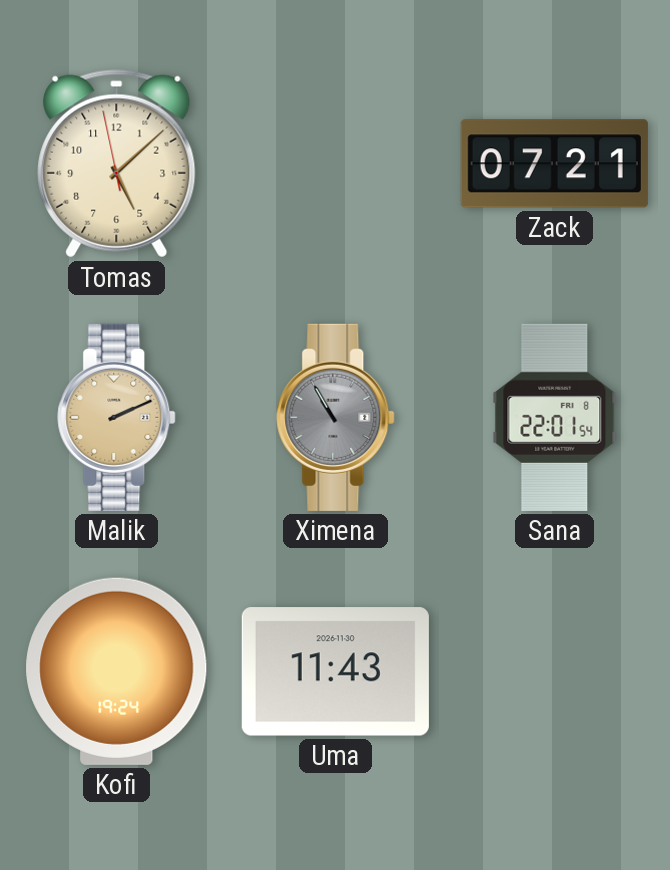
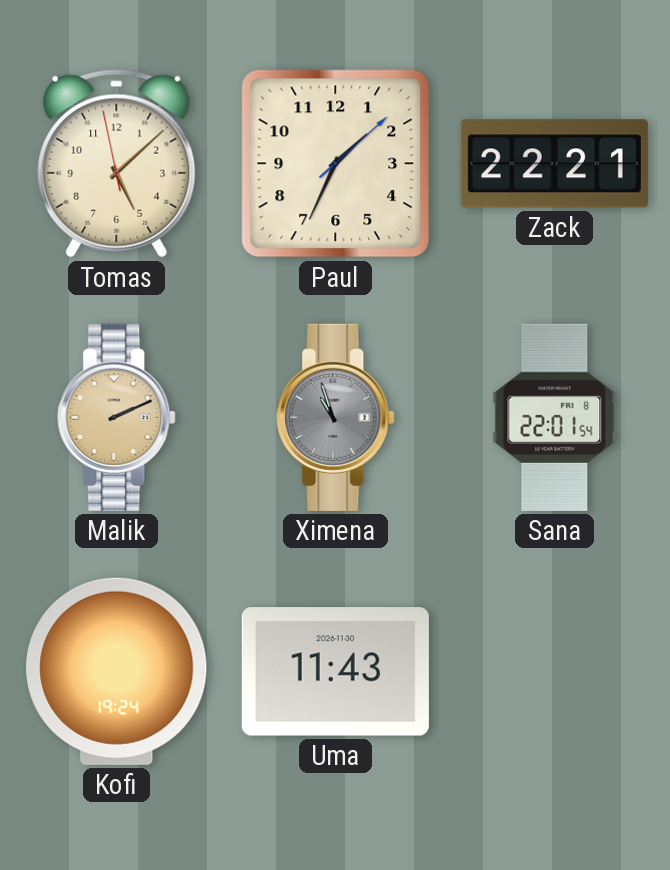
Paul: none -> 1:34
Zack: 07:21 -> 22:21
Ximena: 10:55 -> 10:57
